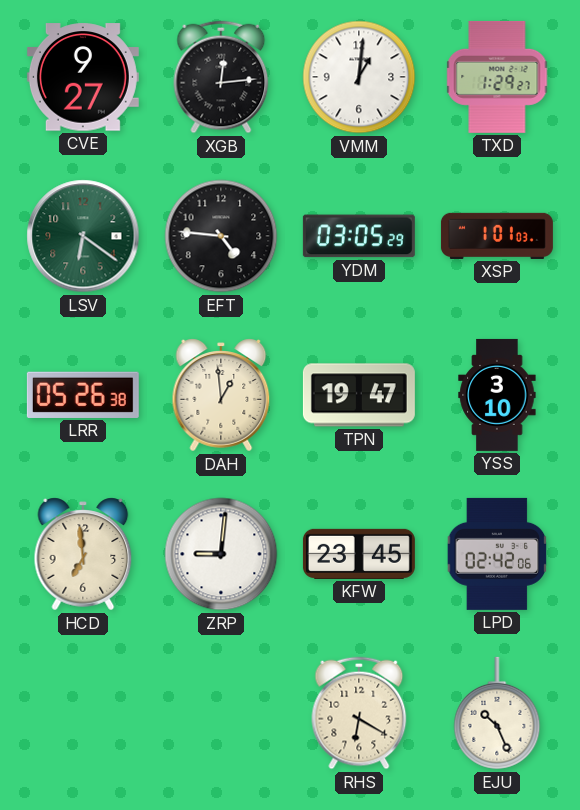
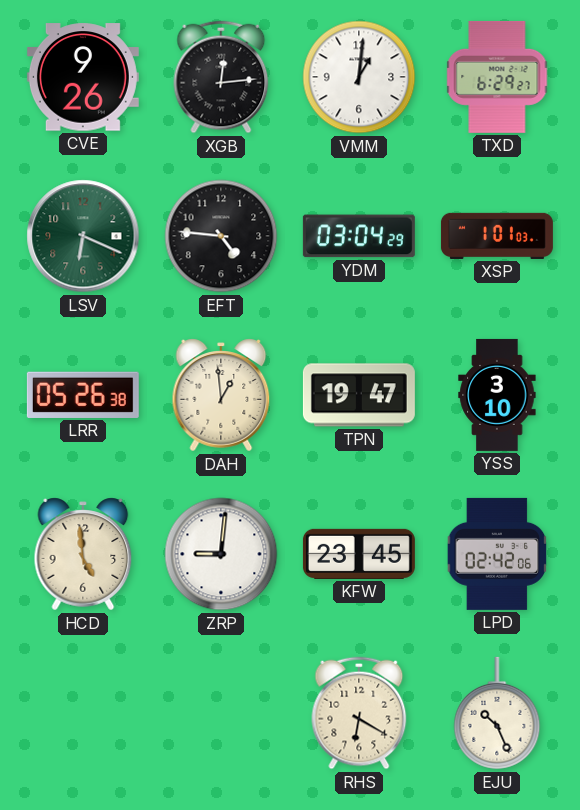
CVE: 9:27 -> 9:26
TXD: 1:29 -> 6:29
LSV: 6:21 -> 6:19
YDM: 03:05 -> 03:04
HCD: 6:59 -> 4:59
